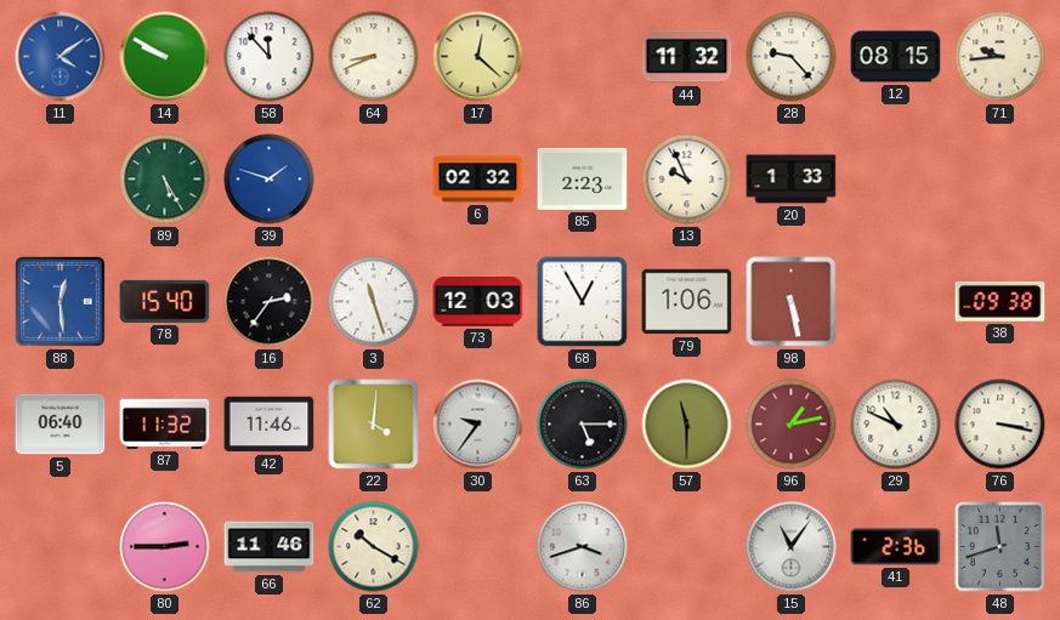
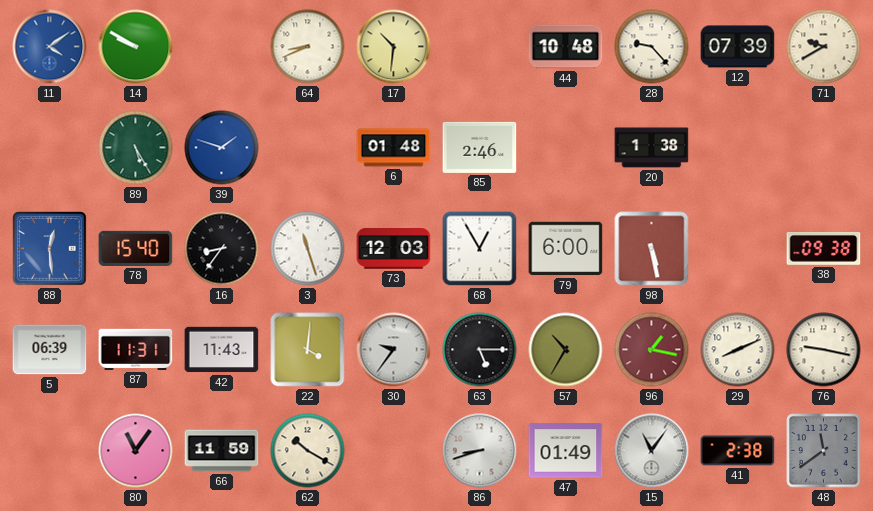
58: 11:53 -> none
17: 12:22 -> 10:31
44: 11:32 -> 10:48
12: 08:15 -> 07:39
71: 9:44 -> 9:40
6: 02:32 -> 01:48
85: 2:23 -> 2:46
13: 9:56 -> none
20: 1:33 -> 1:38
16: 2:36 -> 8:36
79: 1:06 -> 6:00
5: 06:40 -> 06:39
87: 11:32 -> 11:31
42: 11:46 -> 11:43
57: 11:30 -> 10:35
96: 1:13 -> 1:17
29: 10:49 -> 8:11
76: 3:17 -> 9:17
80: 2:45 -> 11:06
66: 11:46 -> 11:59
86: 3:42 -> 8:42
47: none -> 01:49
41: 2:36 -> 2:38
48: 11:42 -> 11:39
